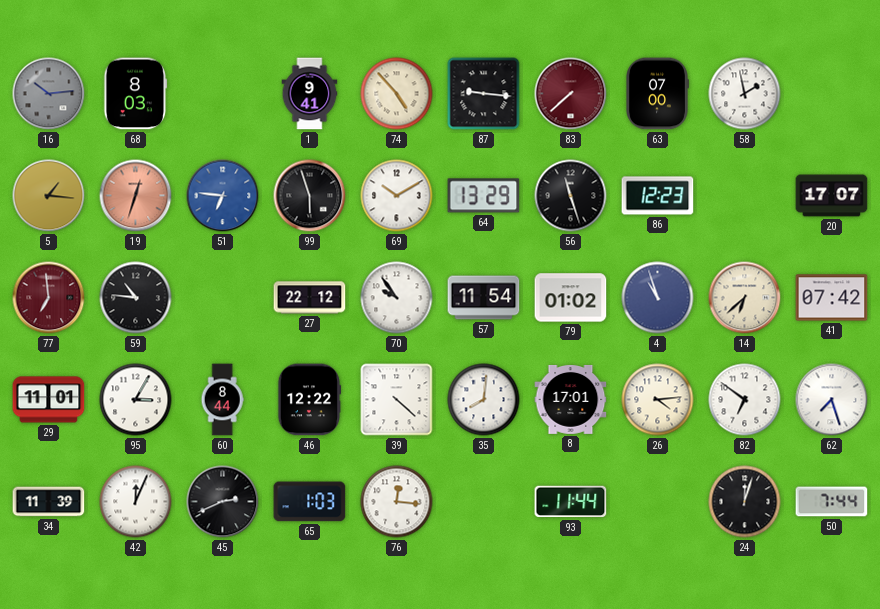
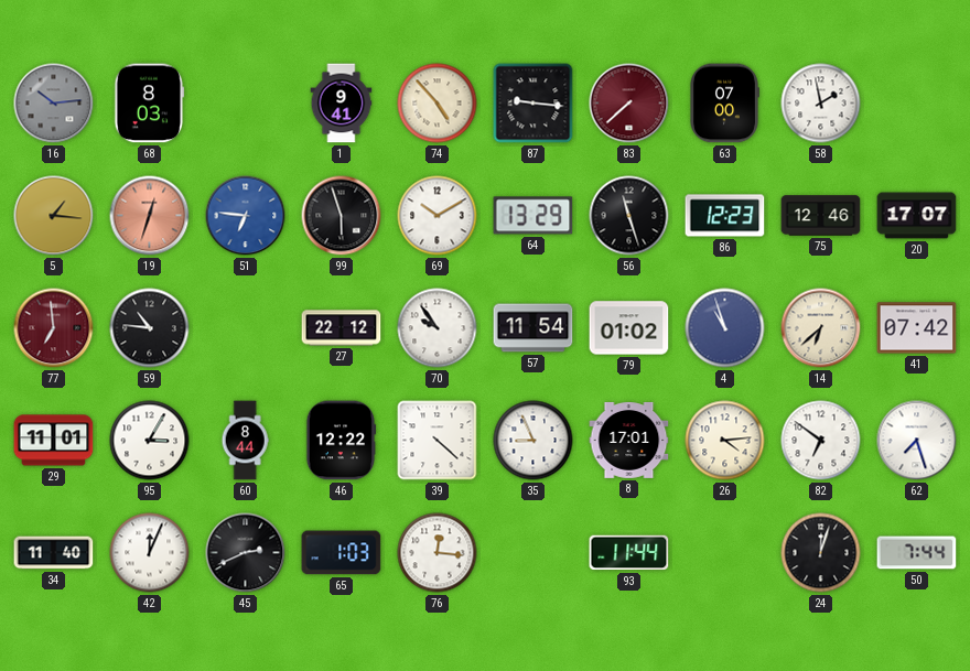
75: none -> 12:46
35: 8:01 -> 8:56
34: 11:39 -> 11:40
